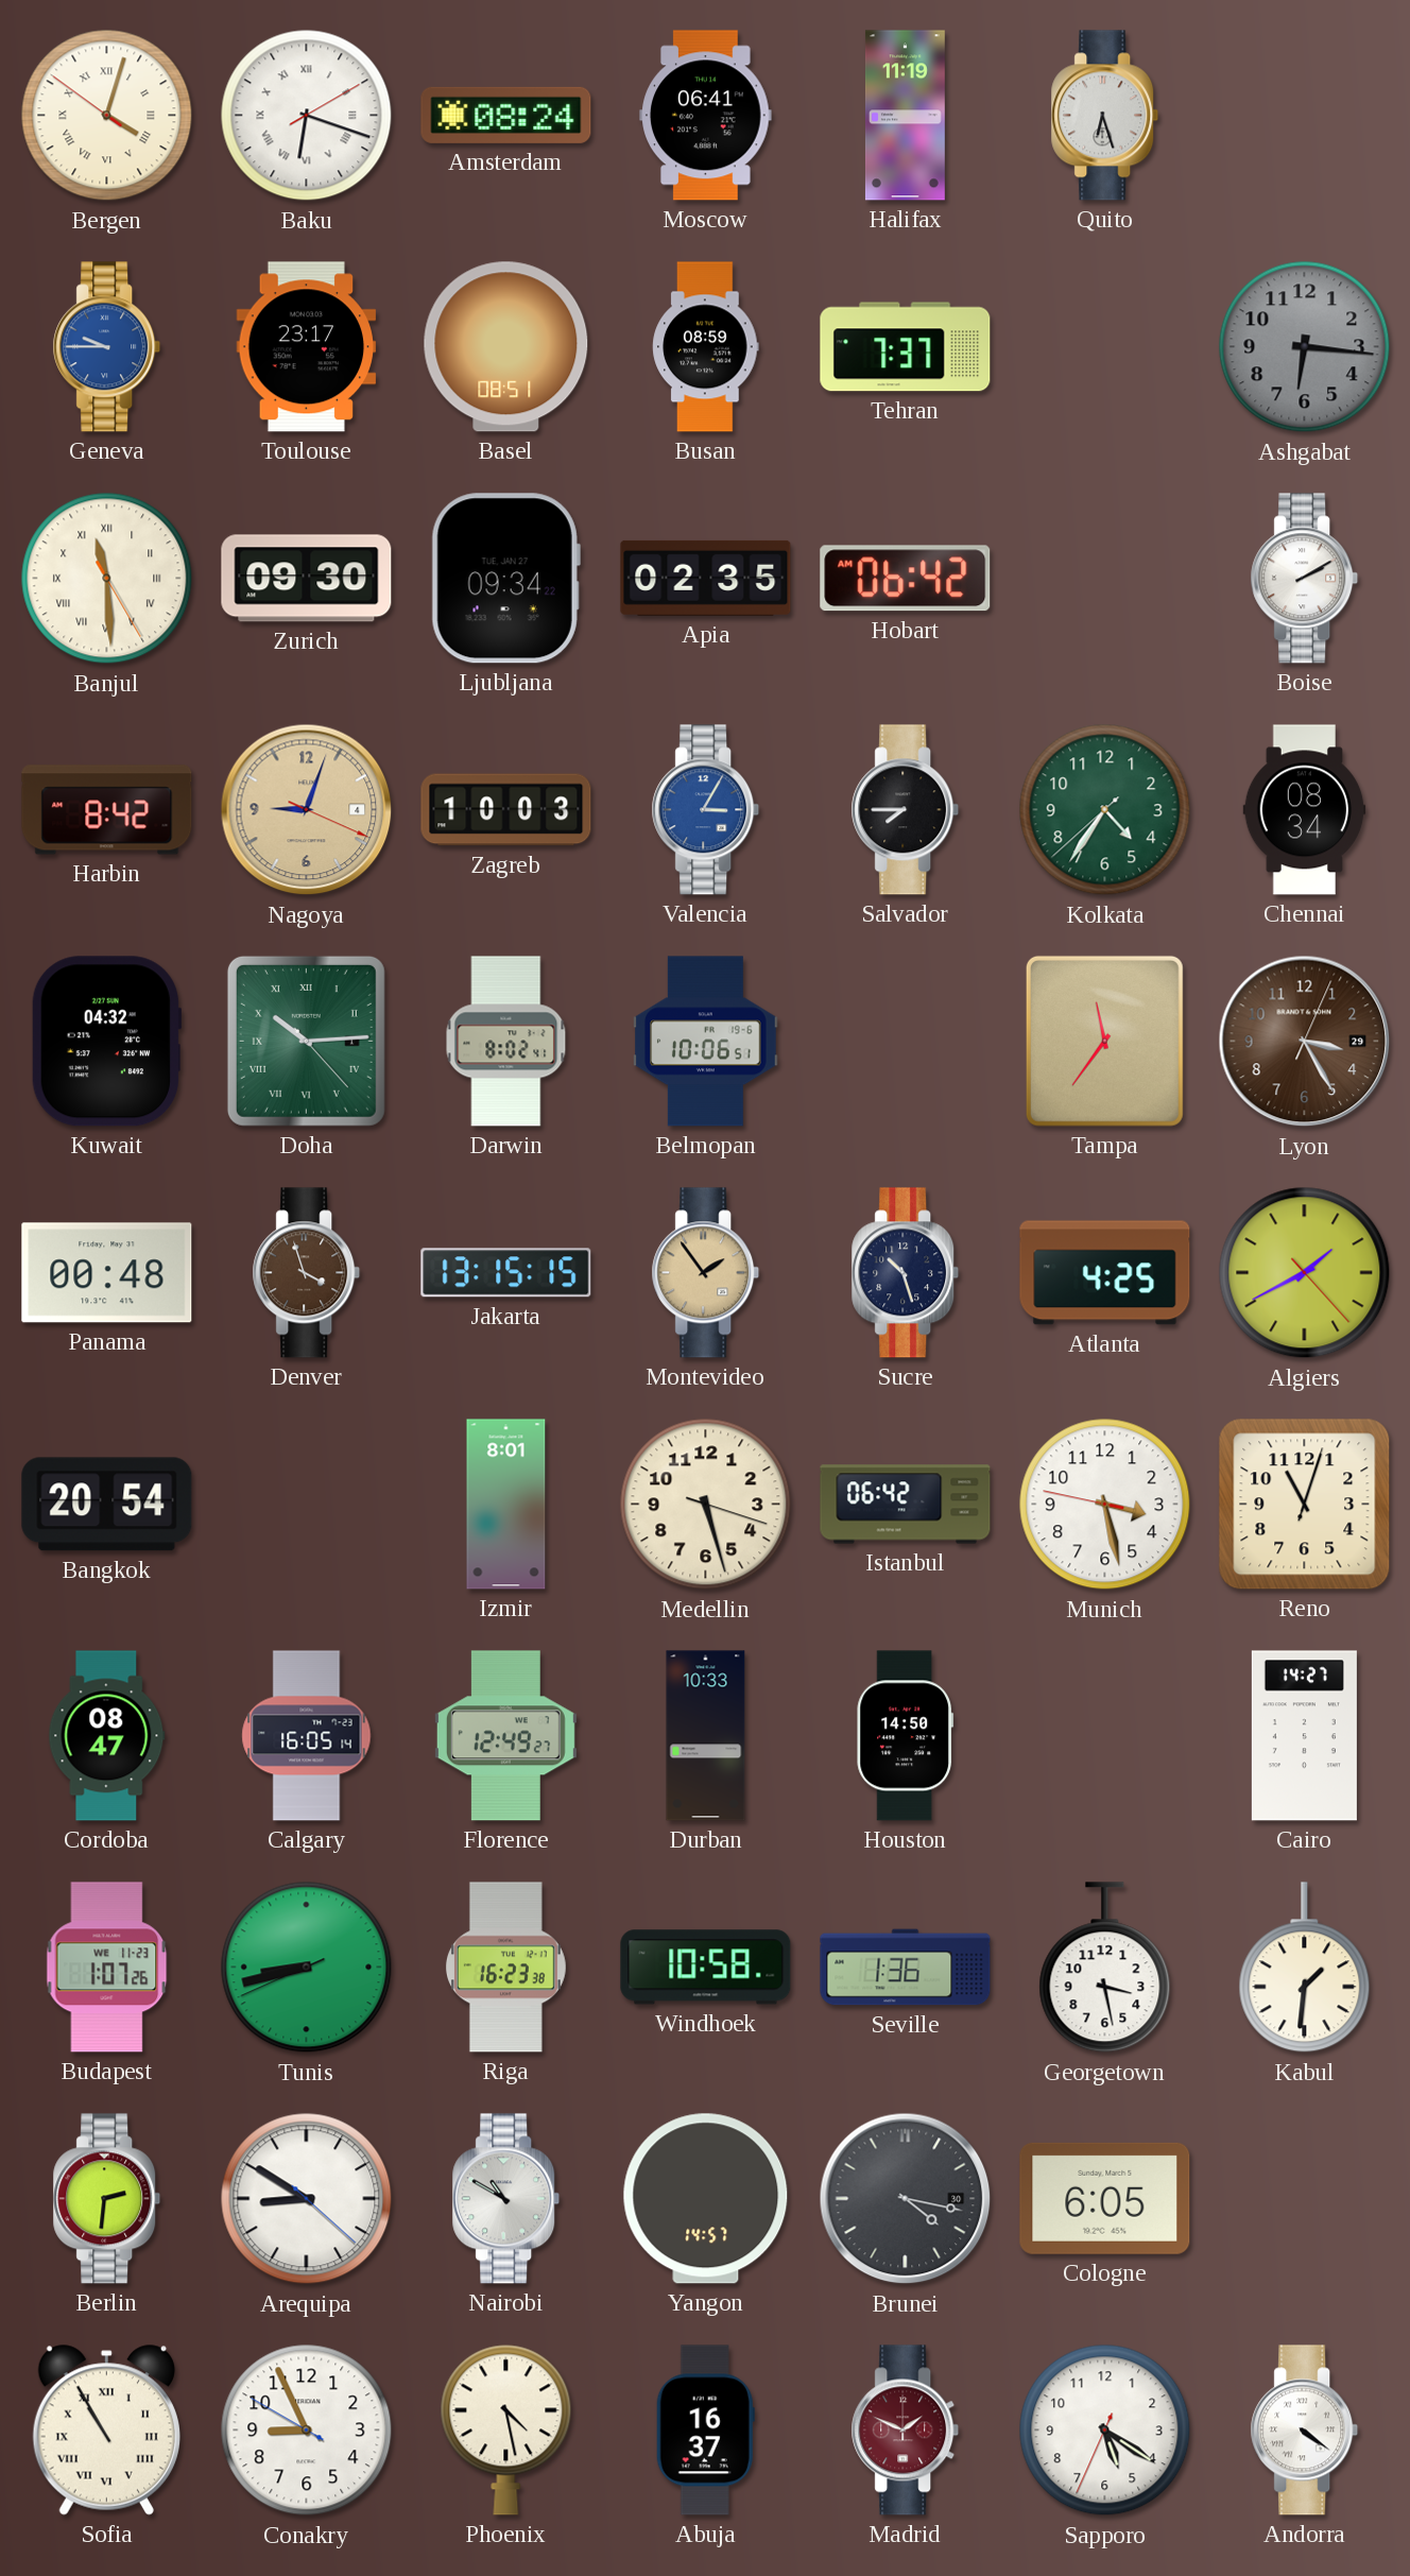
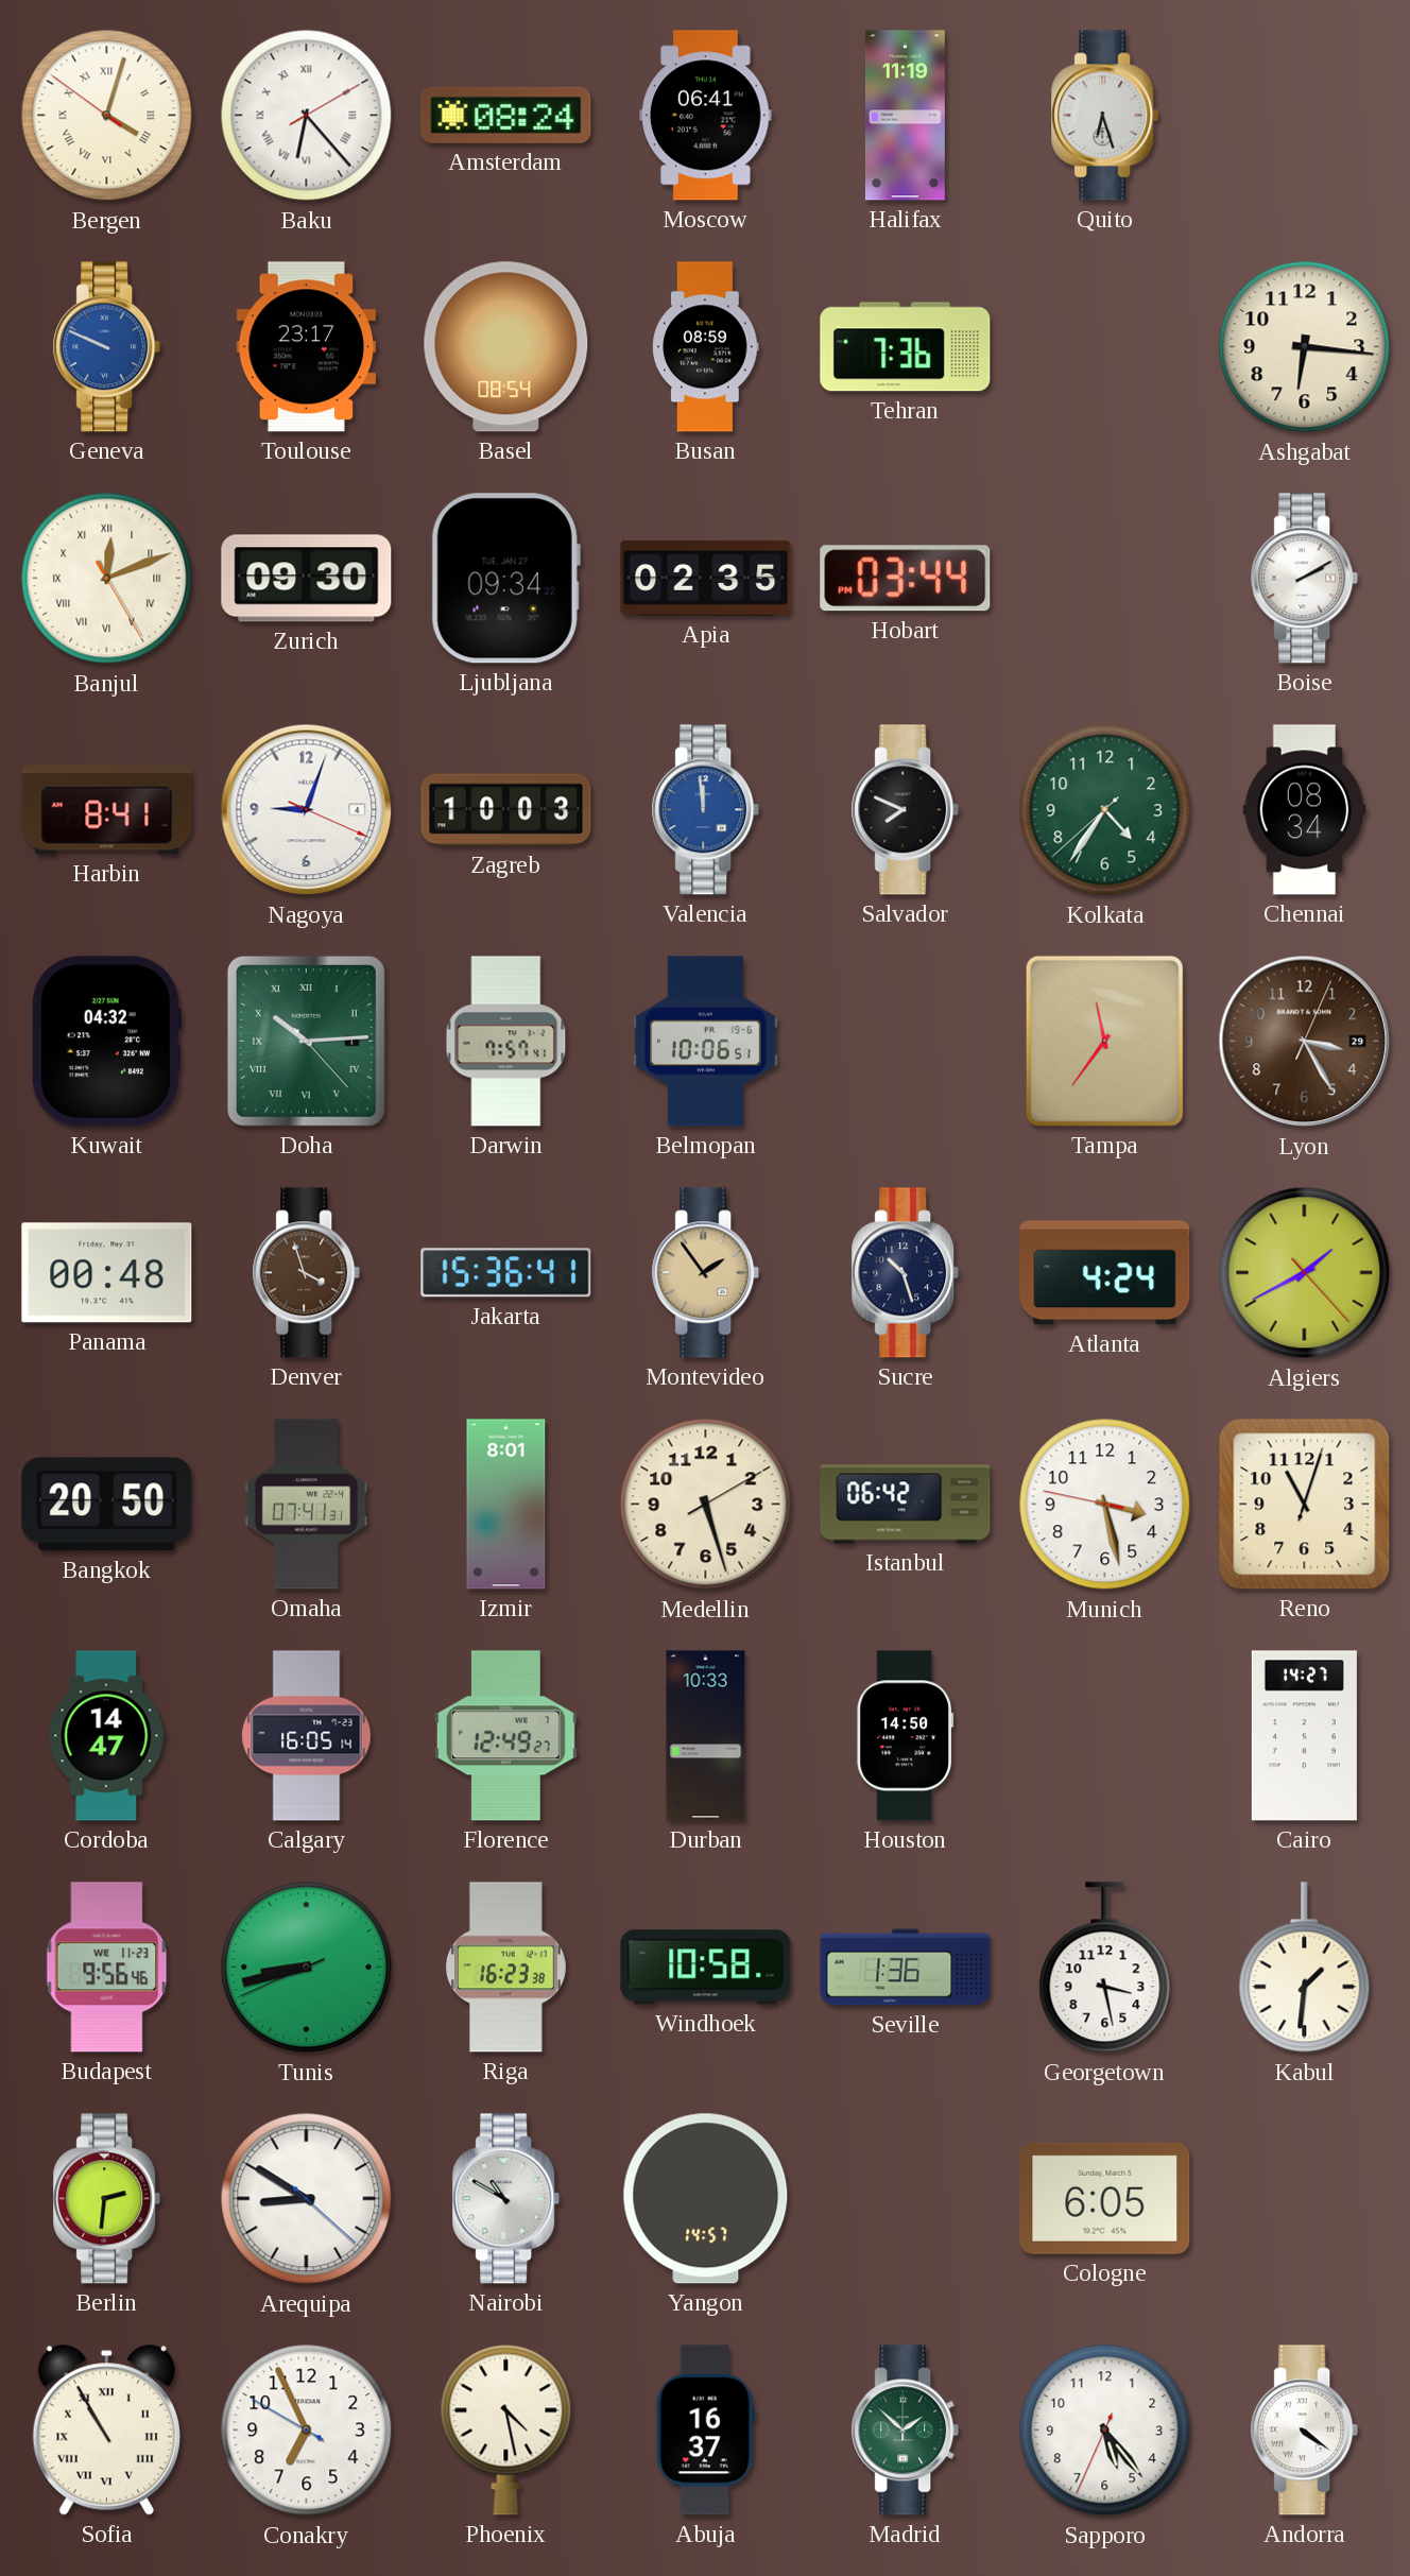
Baku: 6:18 -> 6:23
Geneva: 9:45 -> 9:49
Basel: 08:51 -> 08:54
Tehran: 7:37 -> 7:36
Ashgabat dial: grey -> cream
Banjul: 11:29 -> 12:11
Hobart: 06:42 -> 03:44
Harbin: 8:42 -> 8:41
Nagoya dial: champagne -> white
Valencia: 3:05 -> 11:59
Salvador: 7:45 -> 7:49
Darwin: 8:02 -> 7:57
Jakarta: 13:15 -> 15:36
Atlanta: 4:25 -> 4:24
Bangkok: 20:54 -> 20:50
Omaha: none -> 07:41
Medellin: 5:27:18 -> 5:27:10
Cordoba: 08:47 -> 14:47
Budapest: 1:07 -> 9:56
Brunei: 4:17 -> none
Conakry: 8:55 -> 6:55
Madrid: 1:49 -> 1:52
Madrid dial: burgundy -> green
Sapporo: 5:20 -> 5:23
